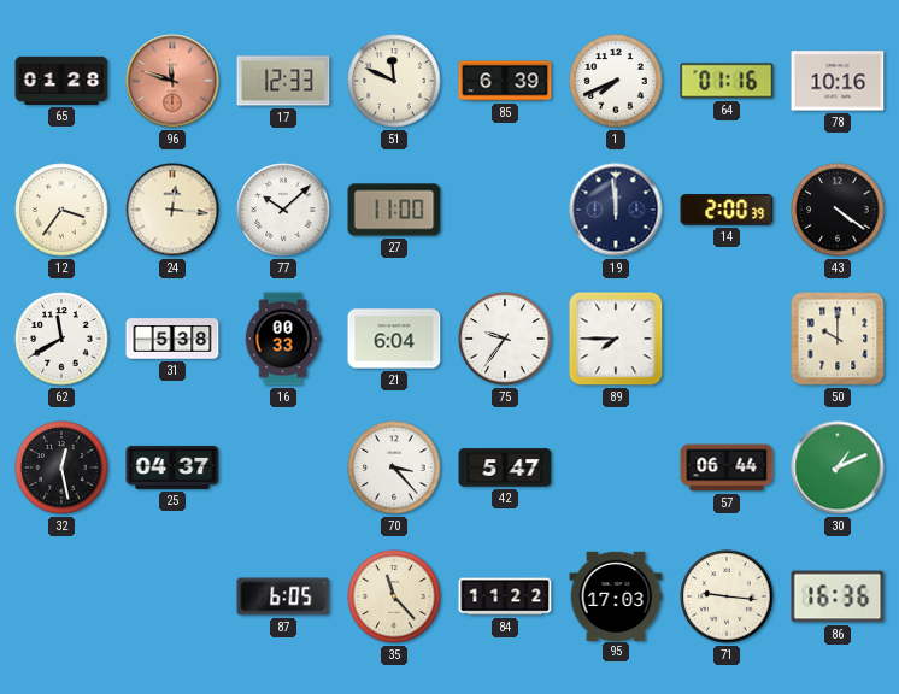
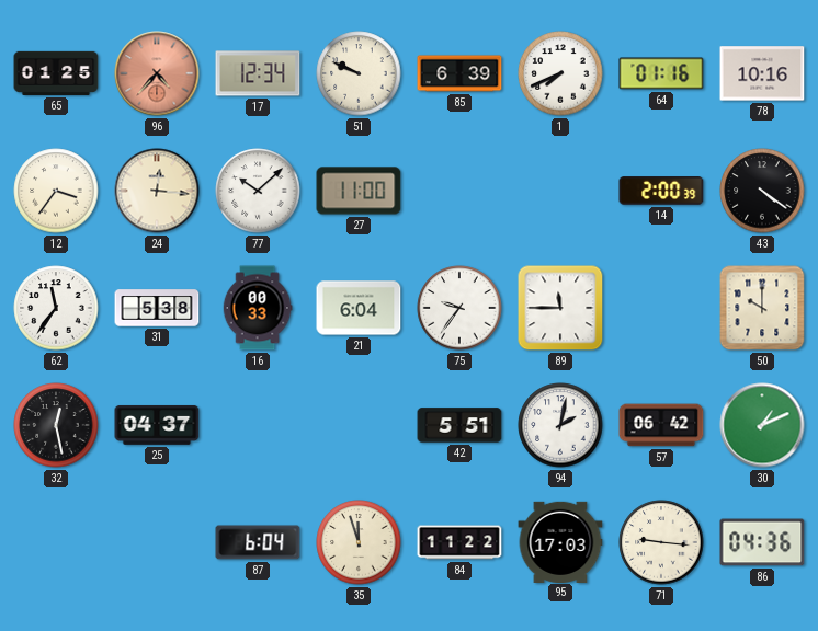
65: 01:28 -> 01:25
96: 11:48 -> 4:37
17: 12:33 -> 12:34
51: 11:49 -> 9:49
19: 11:59 -> none
62: 11:40 -> 11:36
89: 7:45 -> 11:45
70: 3:23 -> none
42: 5:47 -> 5:51
94: none -> 2:02
57: 06:44 -> 06:42
87: 6:05 -> 6:04
35: 11:23 -> 11:57
86: 16:36 -> 04:36
